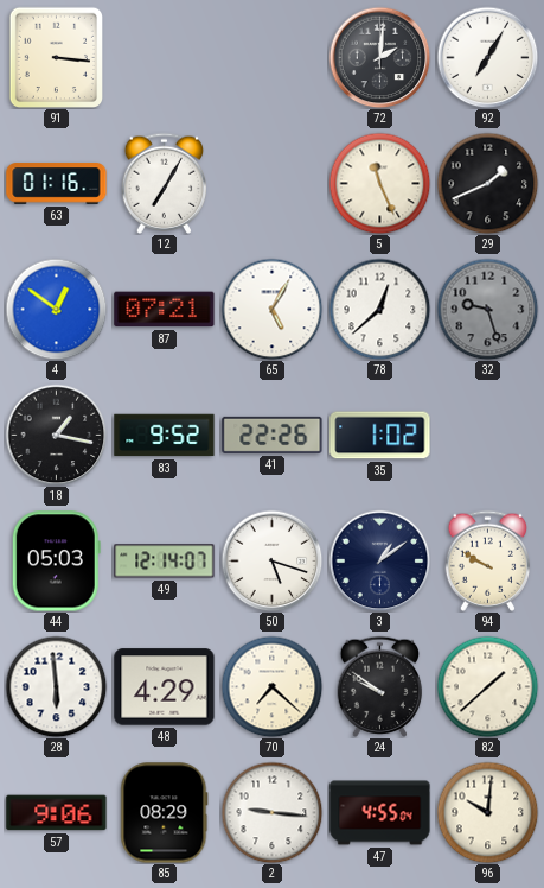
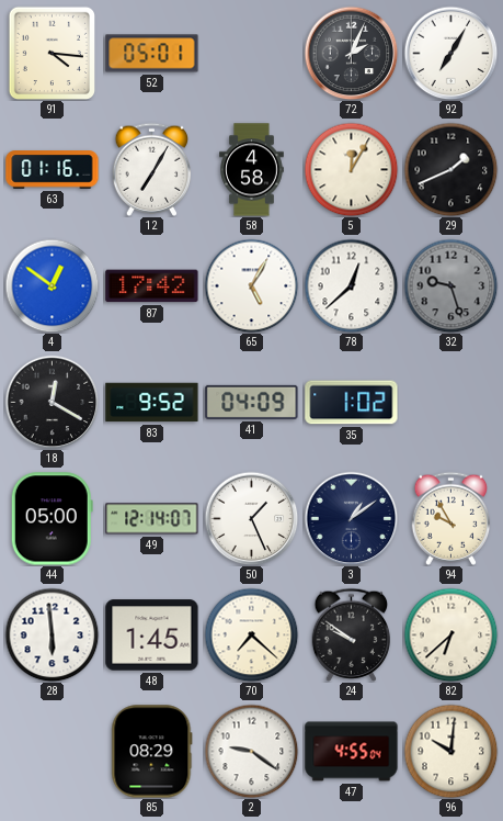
91: 3:16 -> 4:16
52: none -> 05:01
72: 2:01 -> 2:04
58: none -> 4:58
5: 11:26 -> 12:05
87: 07:21 -> 17:42
18: 1:17 -> 12:20
41: 22:26 -> 04:09
44: 05:03 -> 05:00
50: 5:18 -> 1:26
94: 9:50 -> 9:55
48: 4:29 -> 1:45
82: 1:38 -> 6:38
57: 9:06 -> none
2: 9:16 -> 9:21
